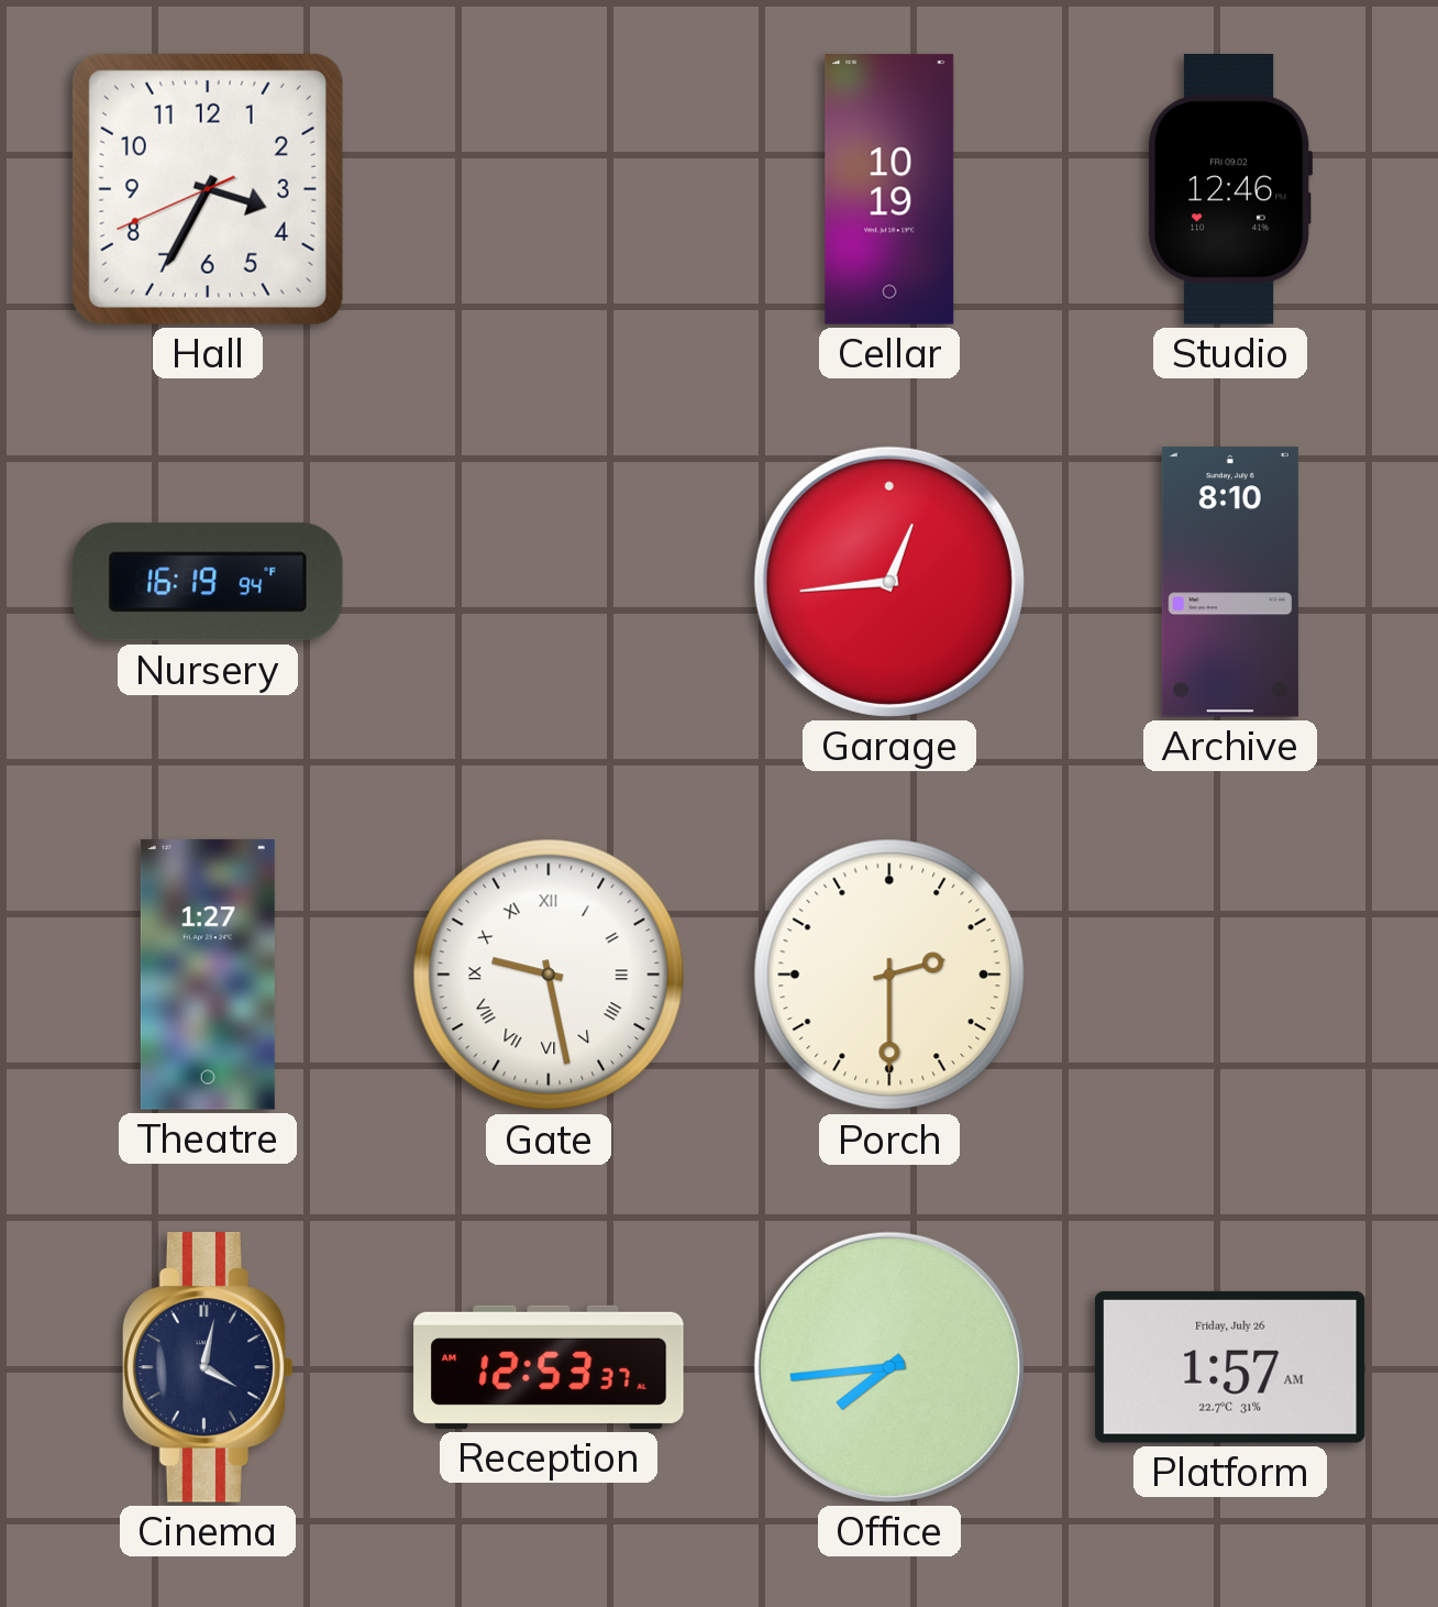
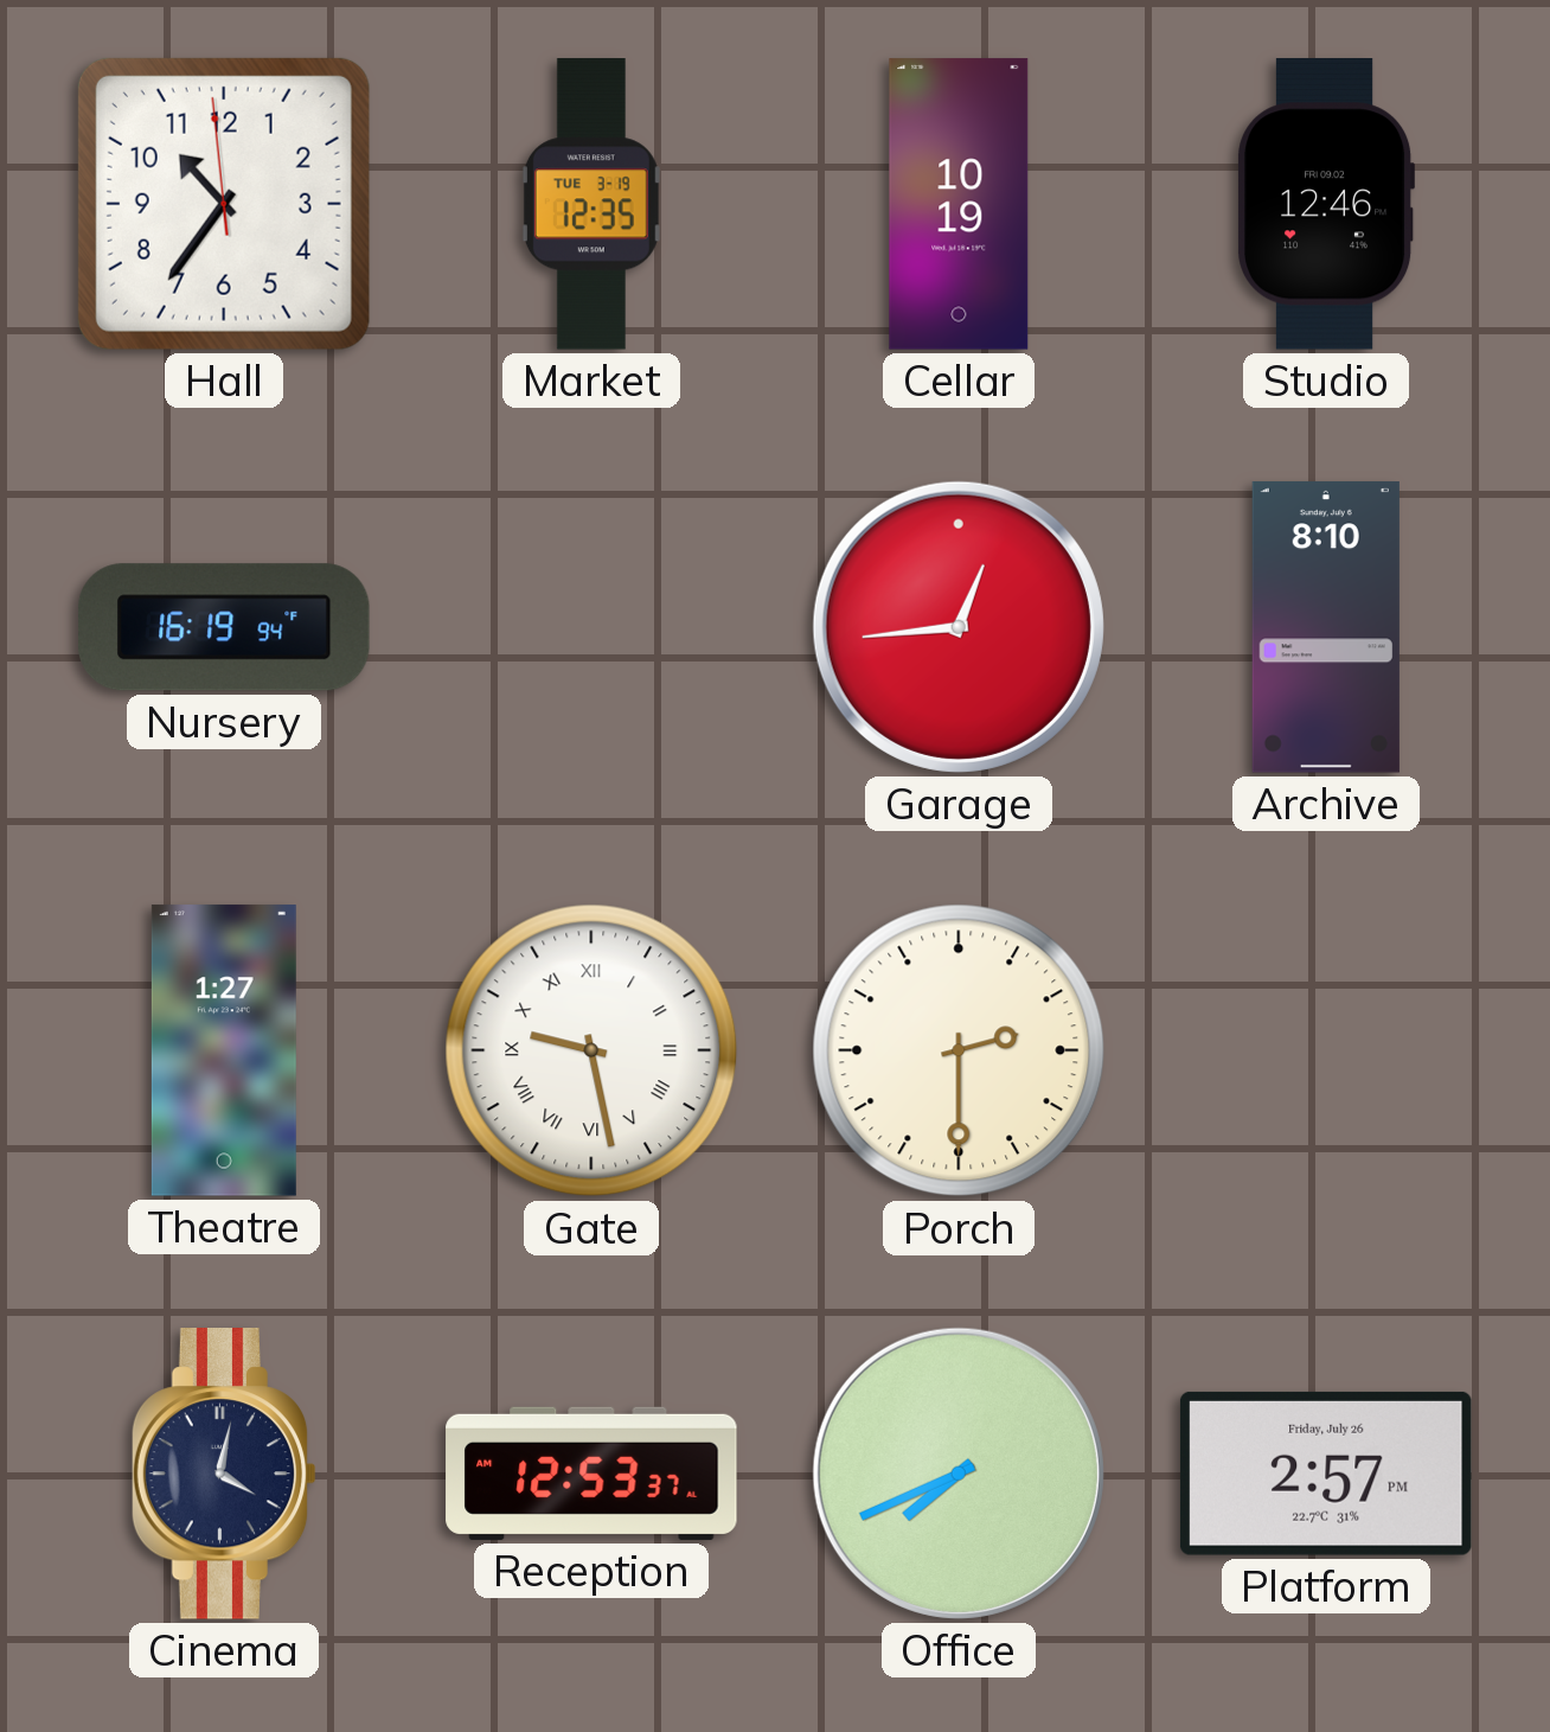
Hall: 3:34 -> 10:35
Market: none -> 12:35
Office: 7:44 -> 7:41
Platform: 1:57 -> 2:57
